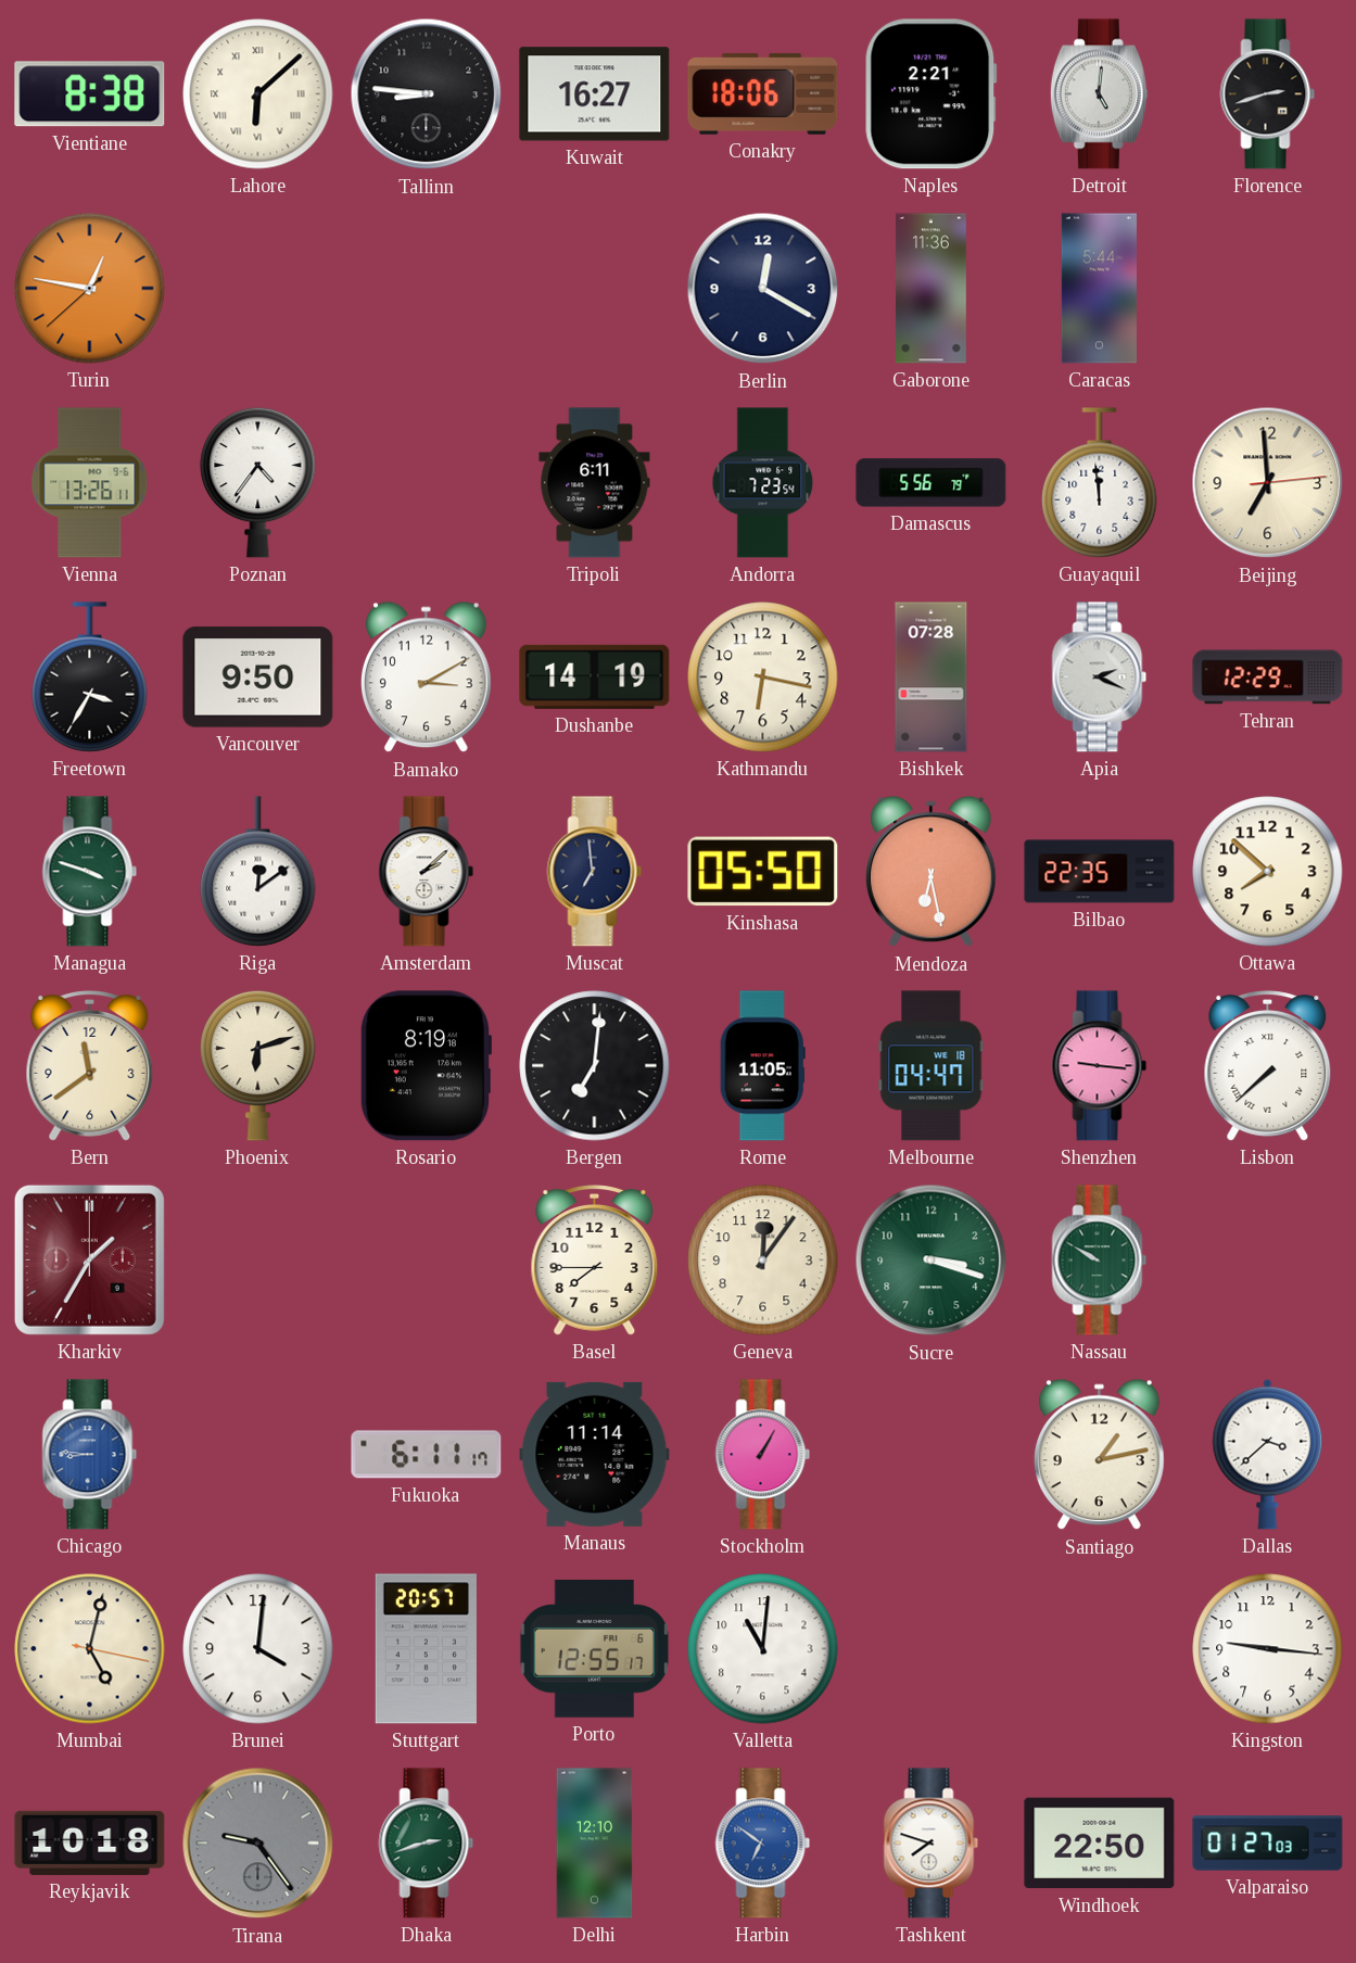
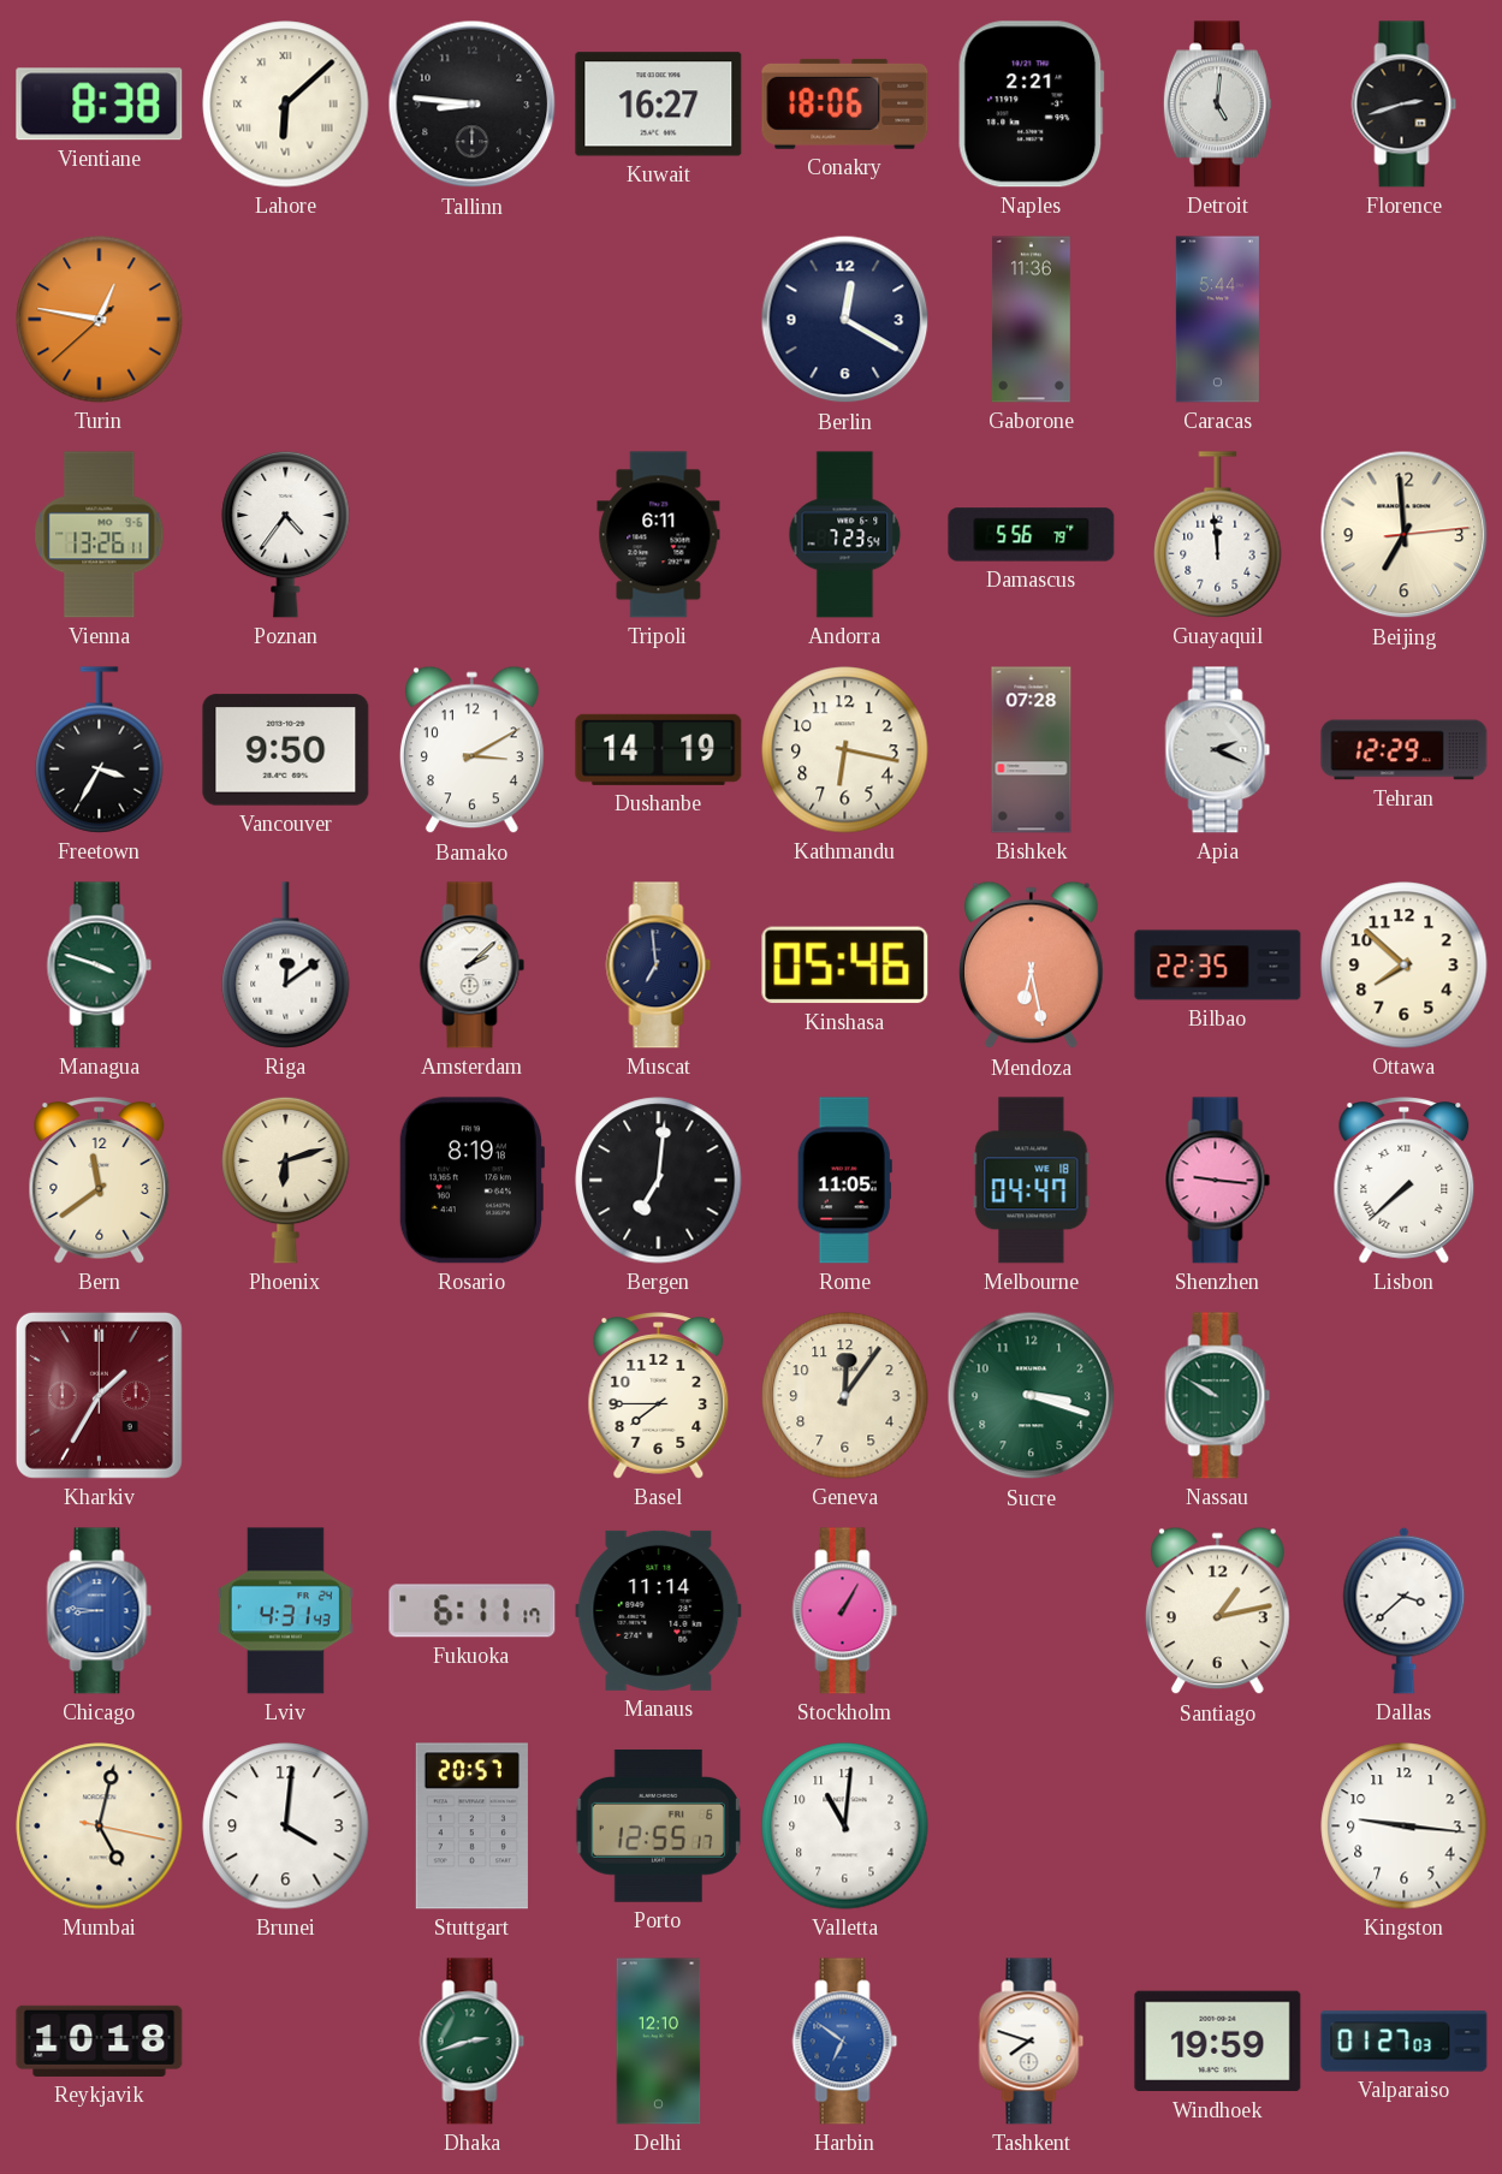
Kinshasa: 05:50 -> 05:46
Lviv: none -> 4:31
Tirana: 9:24 -> none
Windhoek: 22:50 -> 19:59
